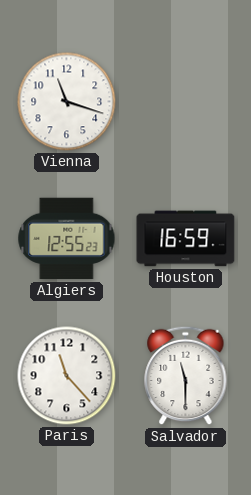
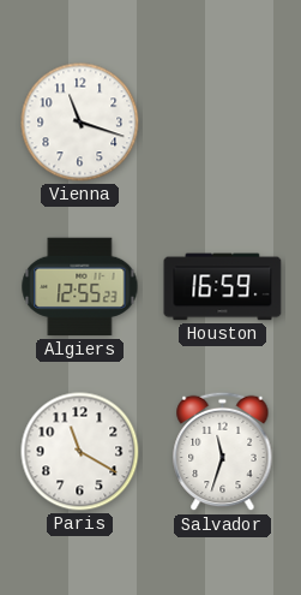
Paris: 11:23 -> 11:20
Salvador: 11:30 -> 11:33
